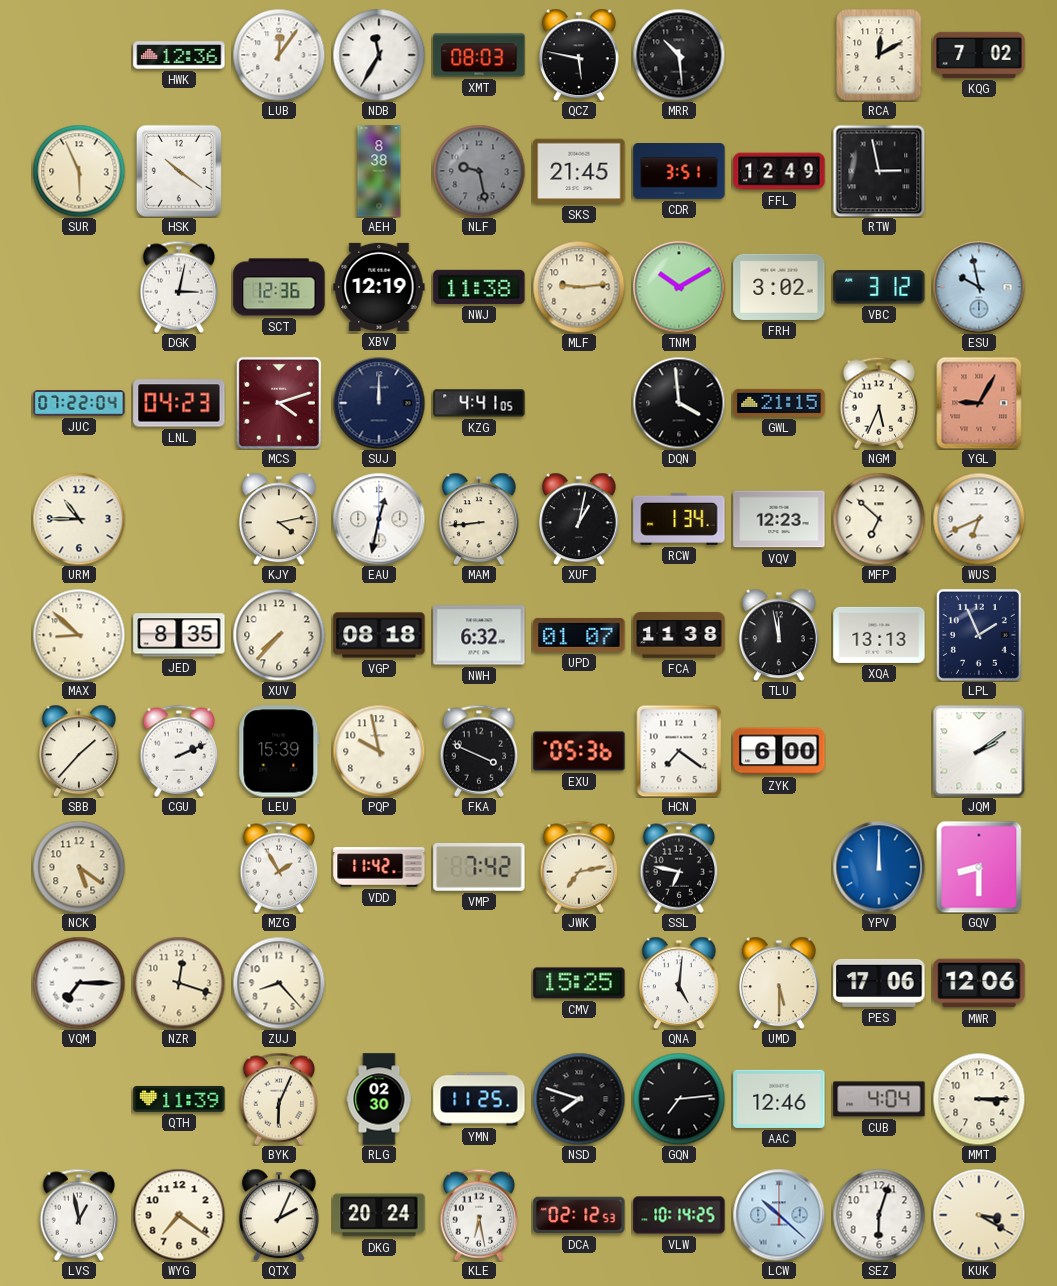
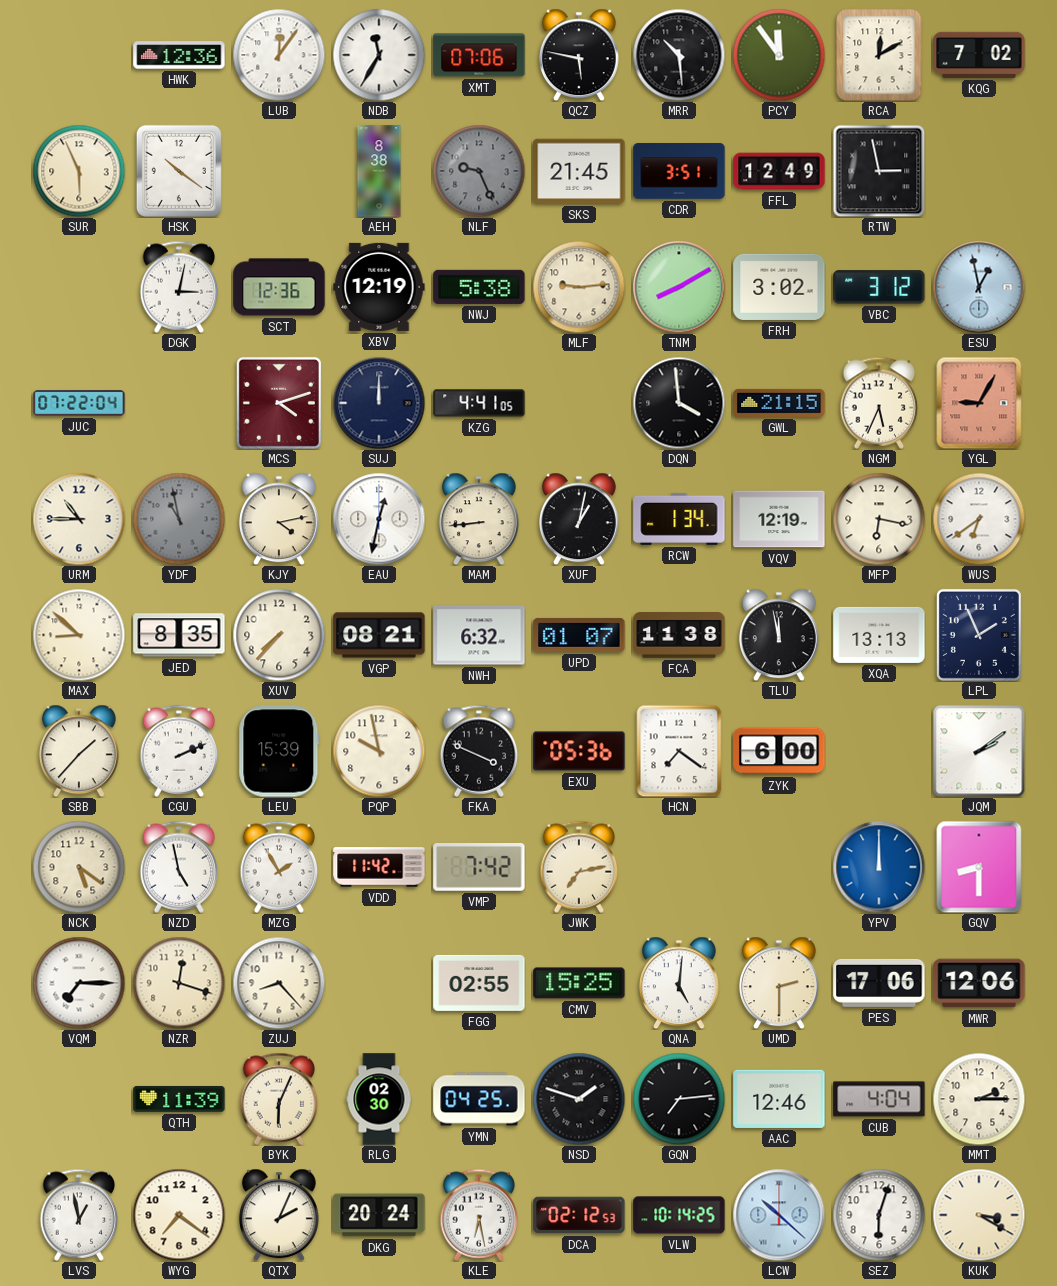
XMT: 08:03 -> 07:06
PCY: none -> 11:54
NLF: 9:28 -> 9:26
NWJ: 11:38 -> 5:38
TNM: 10:10 -> 8:10
ESU: 9:58 -> 12:58
LNL: 04:23 -> none
YDF: none -> 10:58
VQV: 12:23 -> 12:19
MFP: 6:52 -> 6:17
WUS: 6:41 -> 6:39
VGP: 08:18 -> 08:21
NZD: none -> 4:58
SSL: 6:47 -> none
FGG: none -> 02:55
UMD: 5:30 -> 2:30
YMN: 11:25 -> 04:25
NSD: 7:48 -> 1:48
MMT: 3:15 -> 2:15
